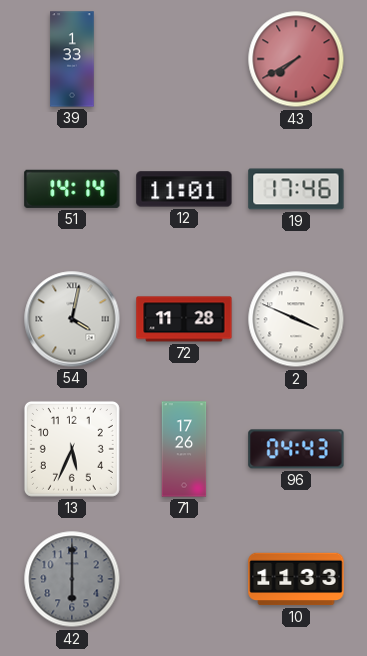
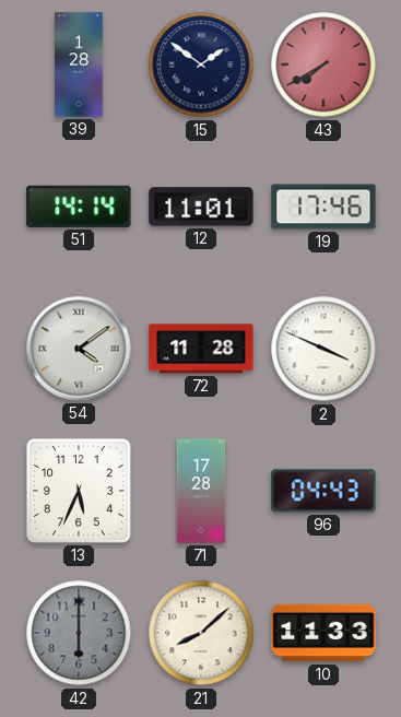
39: 1:33 -> 1:28
15: none -> 1:51
54: 4:02 -> 4:09
71: 17:26 -> 17:28
21: none -> 8:08
